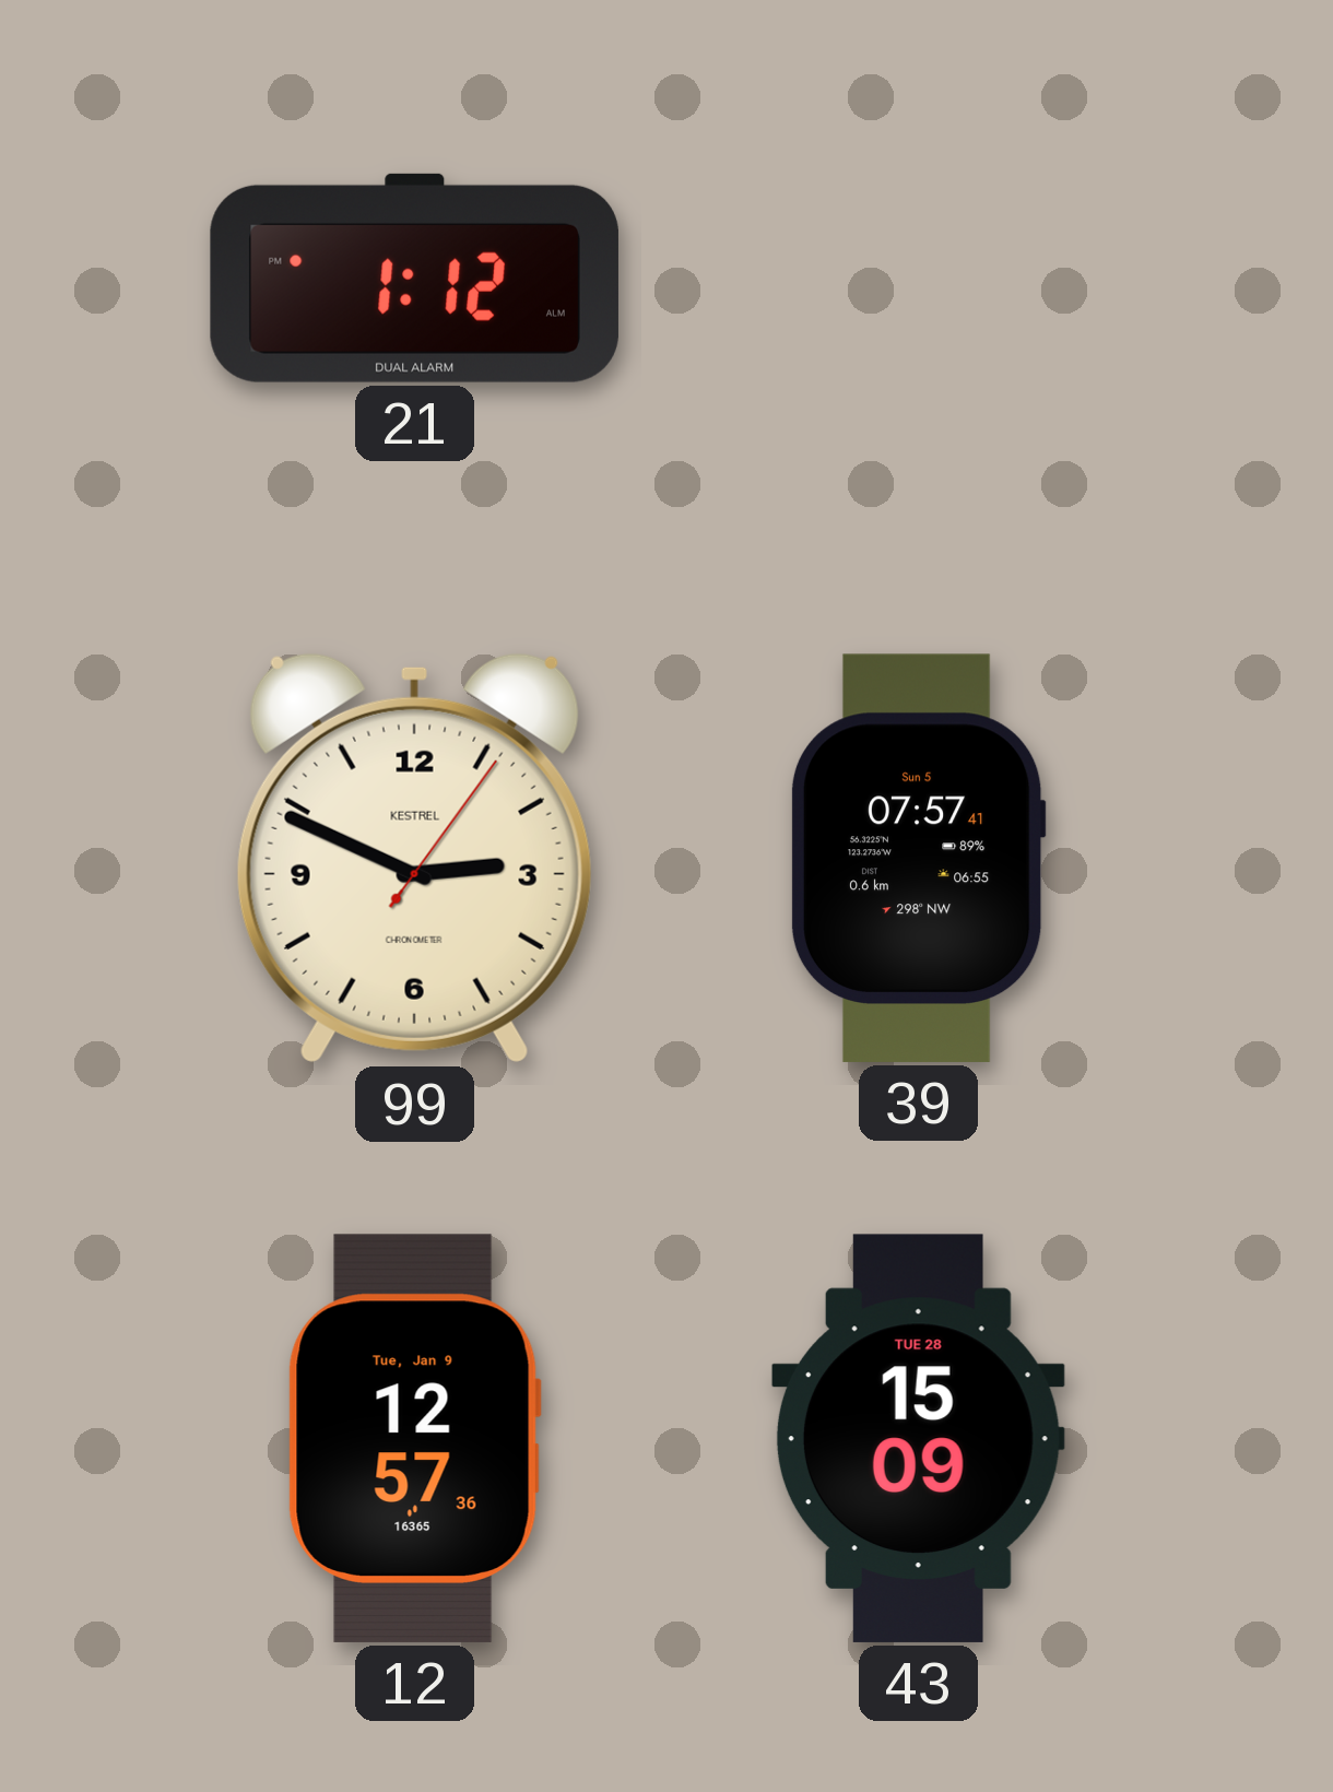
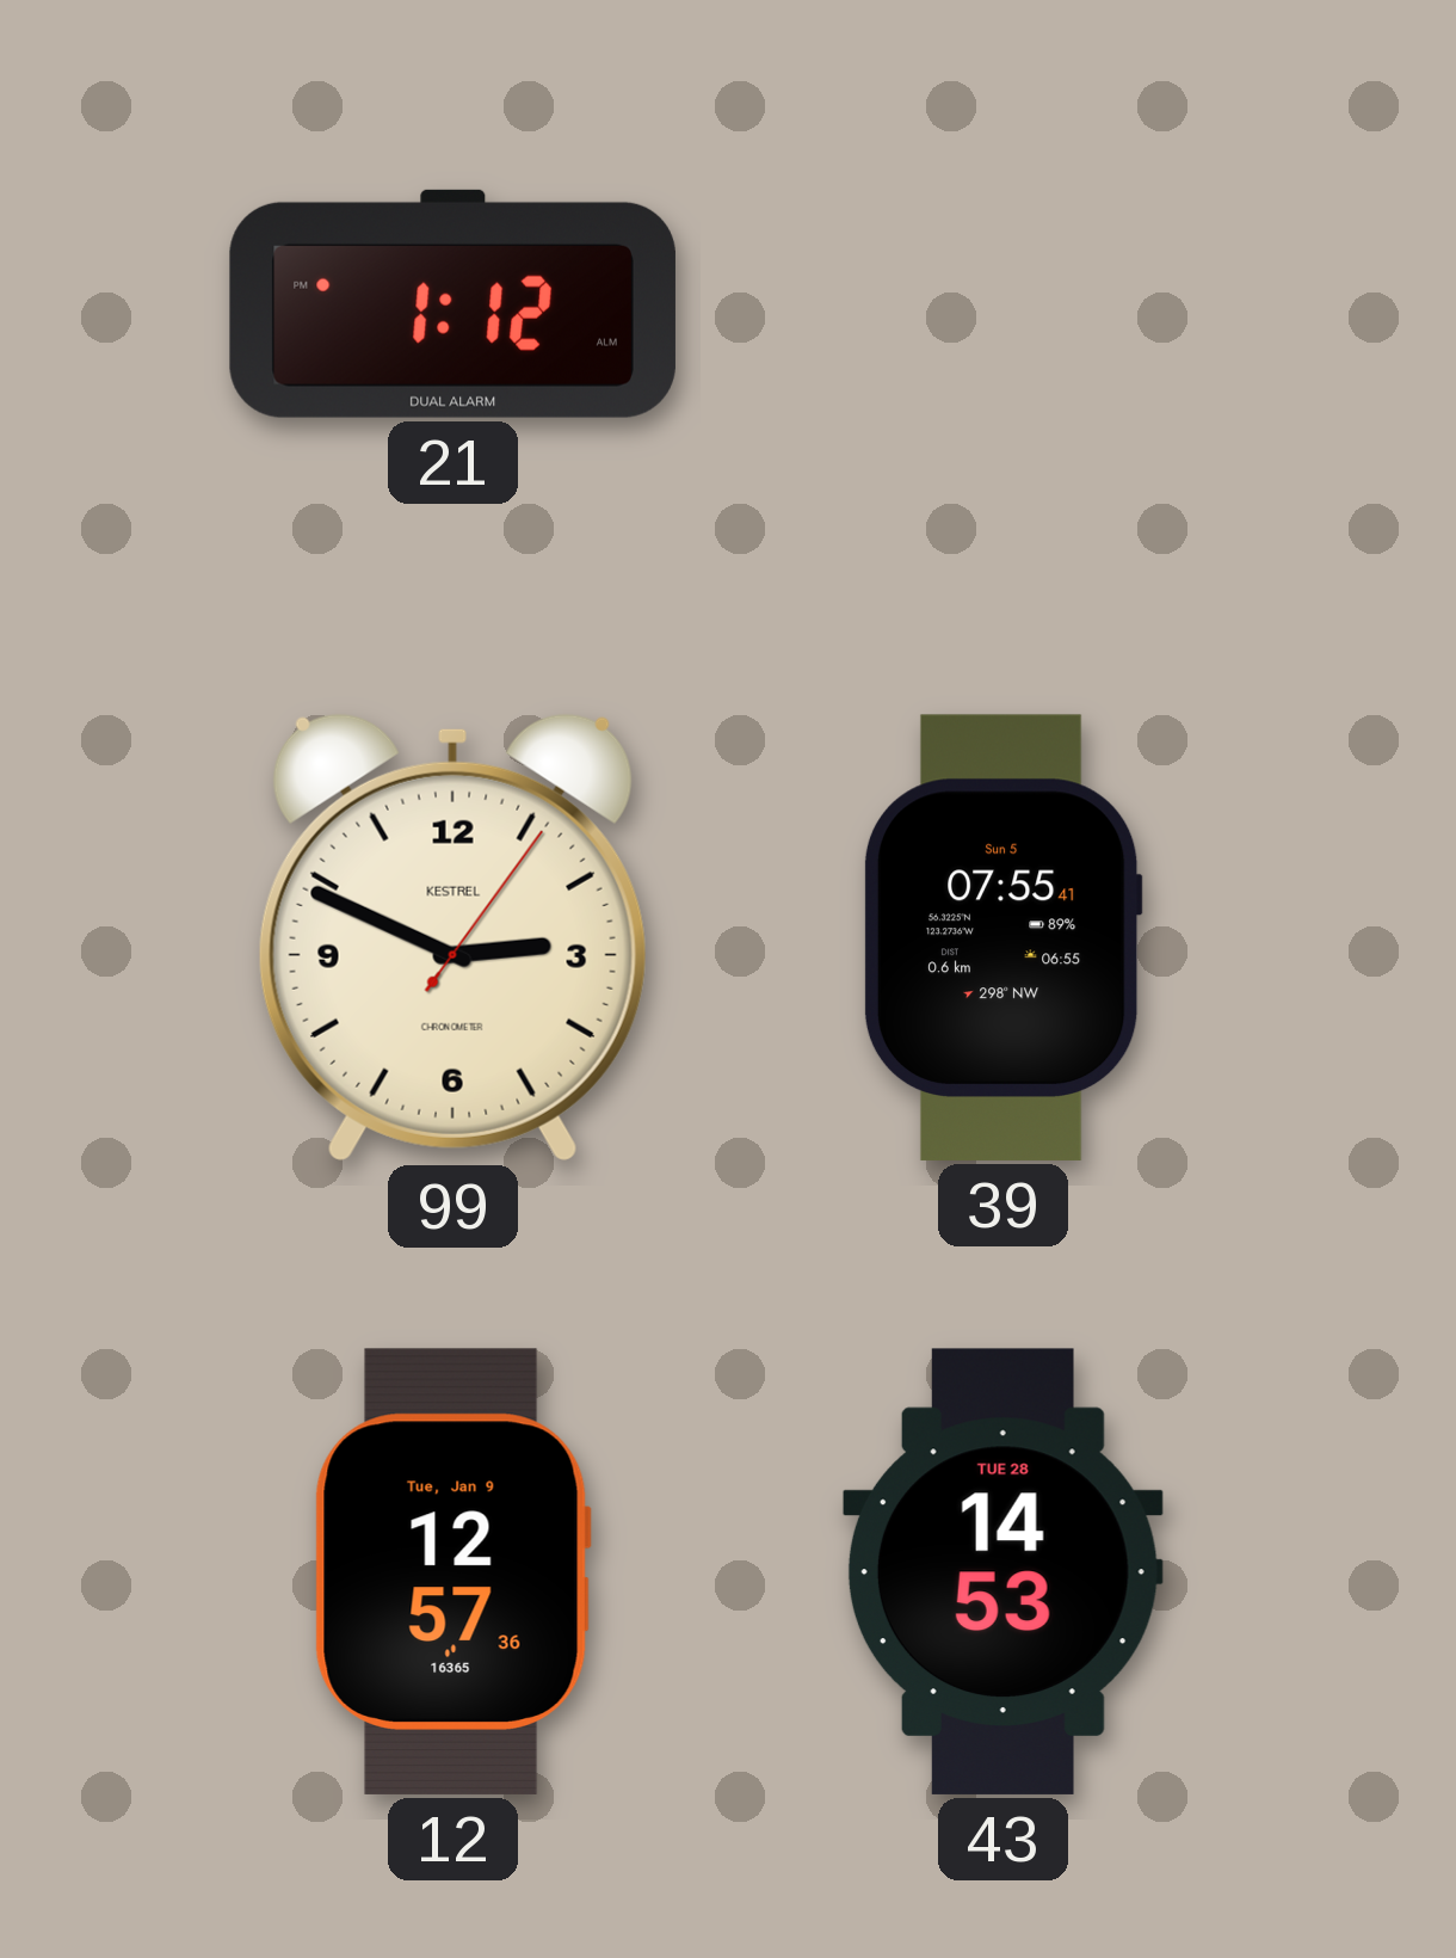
39: 07:57 -> 07:55
43: 15:09 -> 14:53
